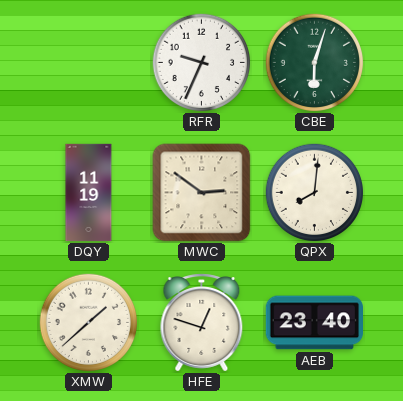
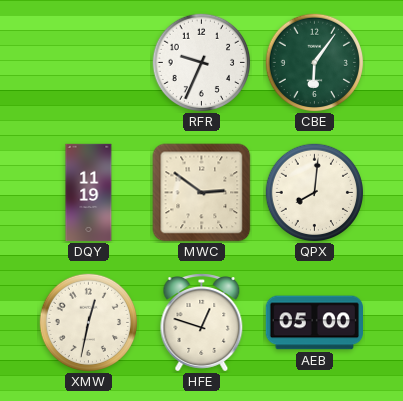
CBE: 6:03 -> 6:06
XMW: 1:38 -> 12:32
AEB: 23:40 -> 05:00
